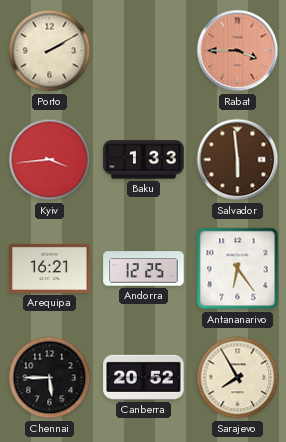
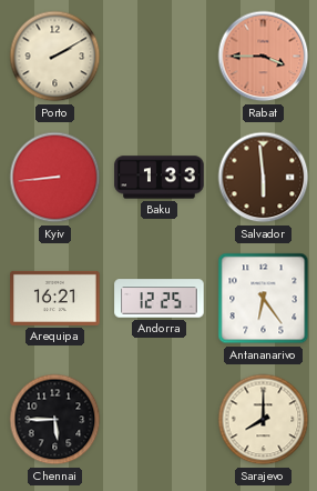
Kyiv: 3:44 -> 8:44
Canberra: 20:52 -> none
Sarajevo: 7:55 -> 8:00
